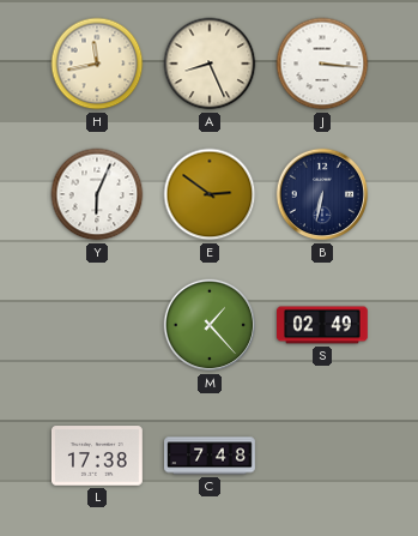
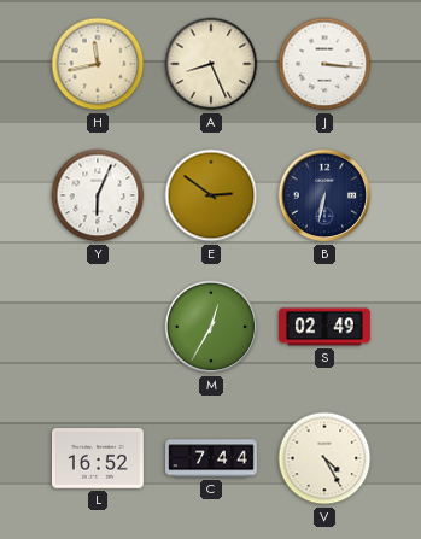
M: 1:23 -> 12:35
L: 17:38 -> 16:52
C: 7:48 -> 7:44
V: none -> 4:25
